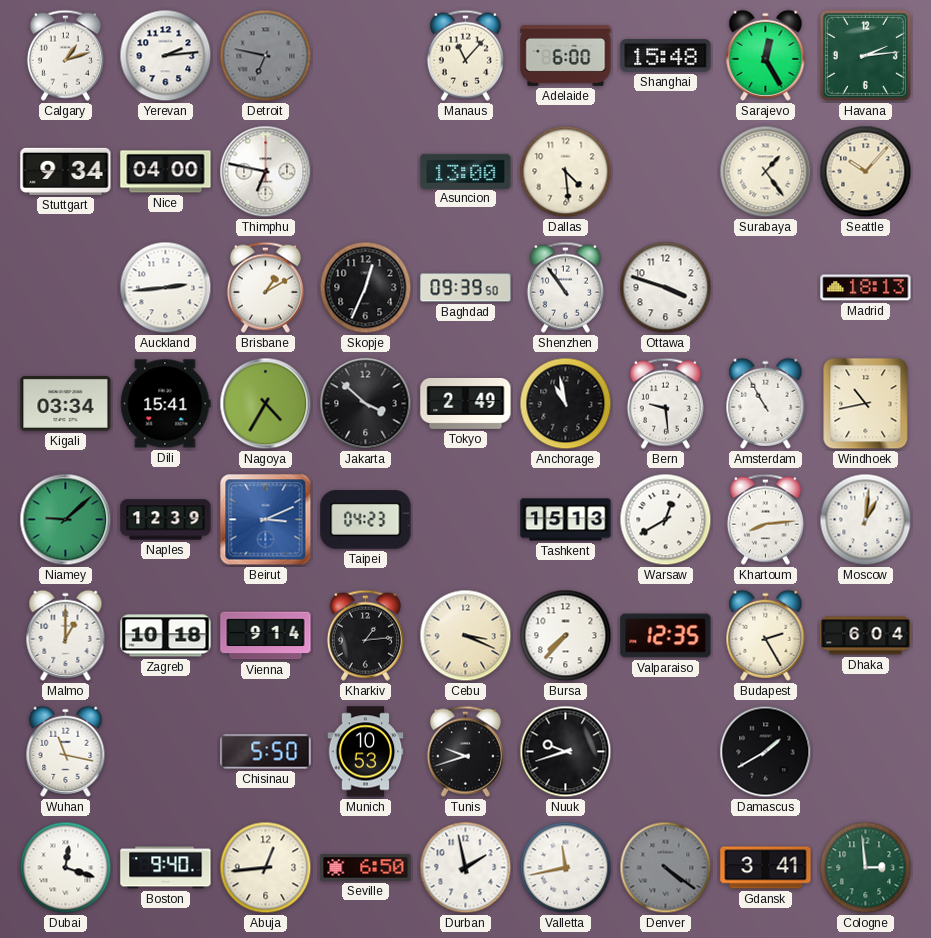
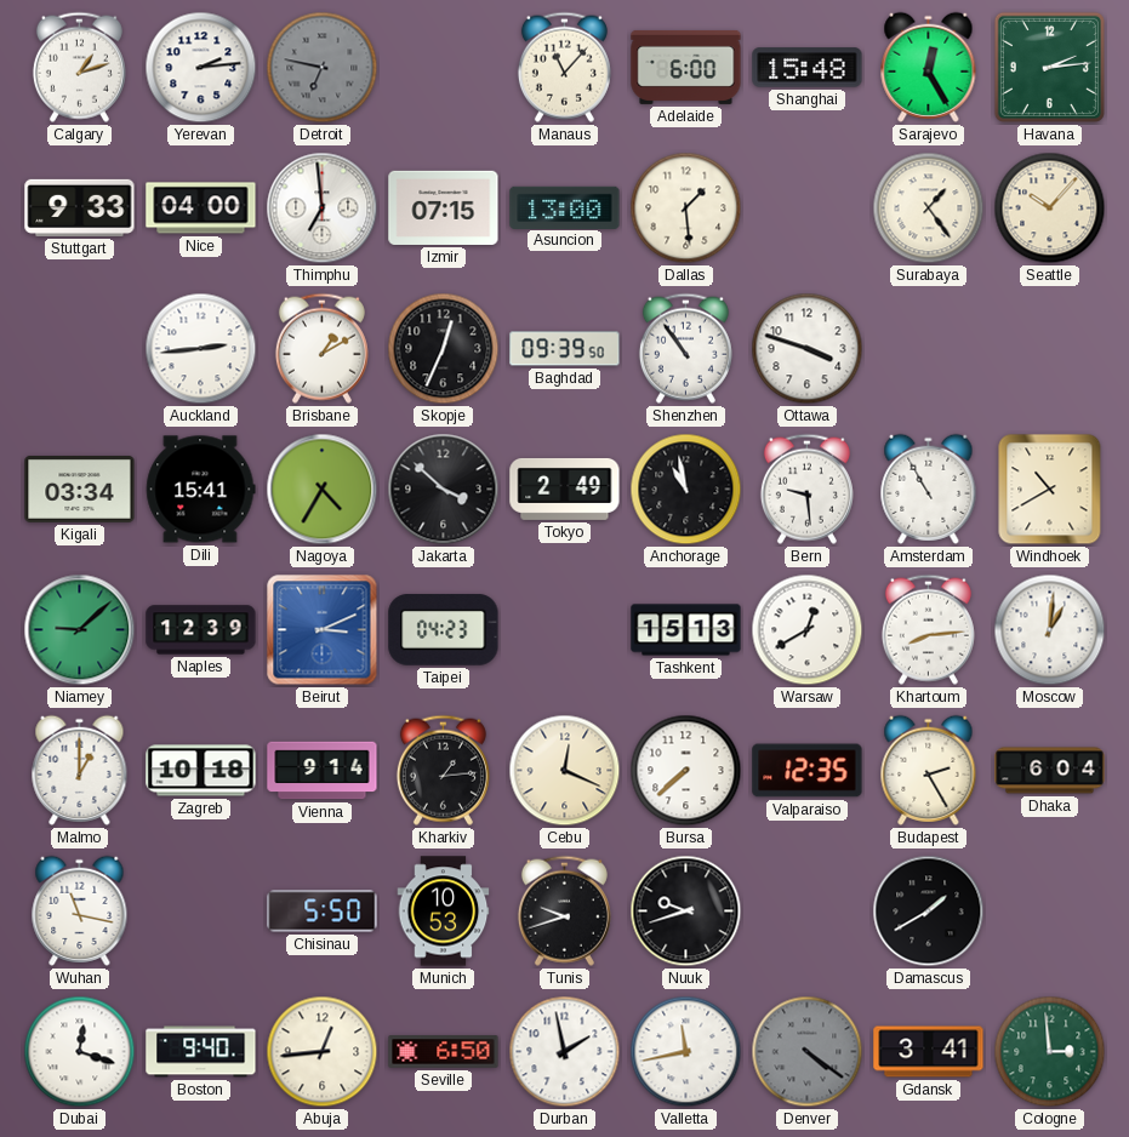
Stuttgart: 9:34 -> 9:33
Thimphu: 6:47 -> 6:59
Izmir: none -> 07:15
Dallas: 4:29 -> 1:29
Madrid: 18:13 -> none
Windhoek: 10:43 -> 10:40
Cebu: 3:19 -> 12:19
Bursa: 7:37 -> 7:38
